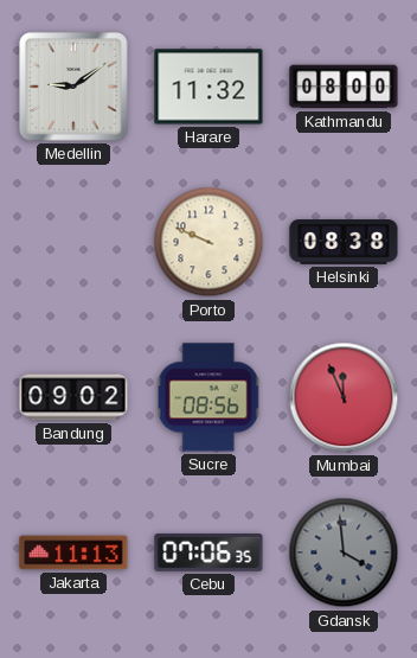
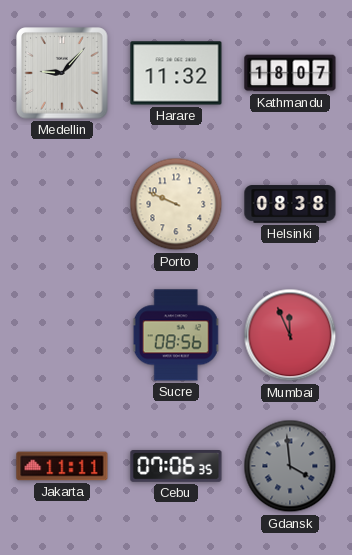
Medellin: 9:09 -> 9:07
Kathmandu: 08:00 -> 18:07
Bandung: 09:02 -> none
Jakarta: 11:13 -> 11:11
